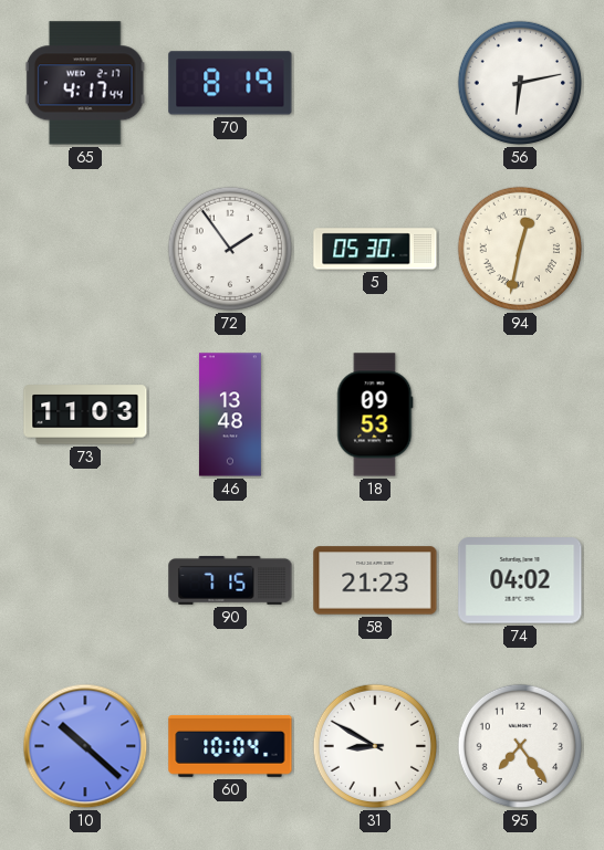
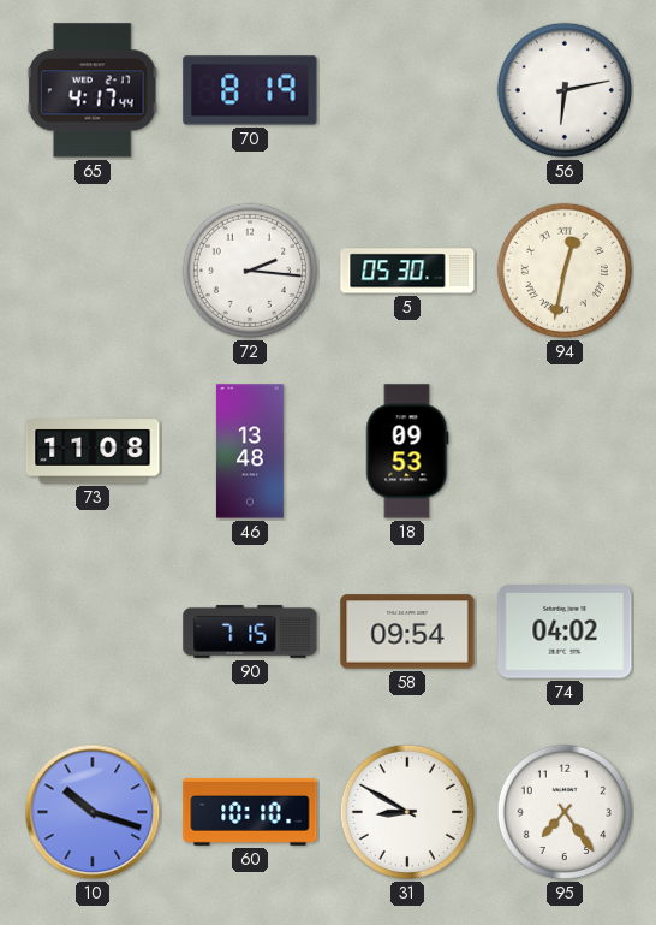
72: 1:54 -> 2:16
73: 11:03 -> 11:08
58: 21:23 -> 09:54
10: 10:22 -> 10:18
60: 10:04 -> 10:10
